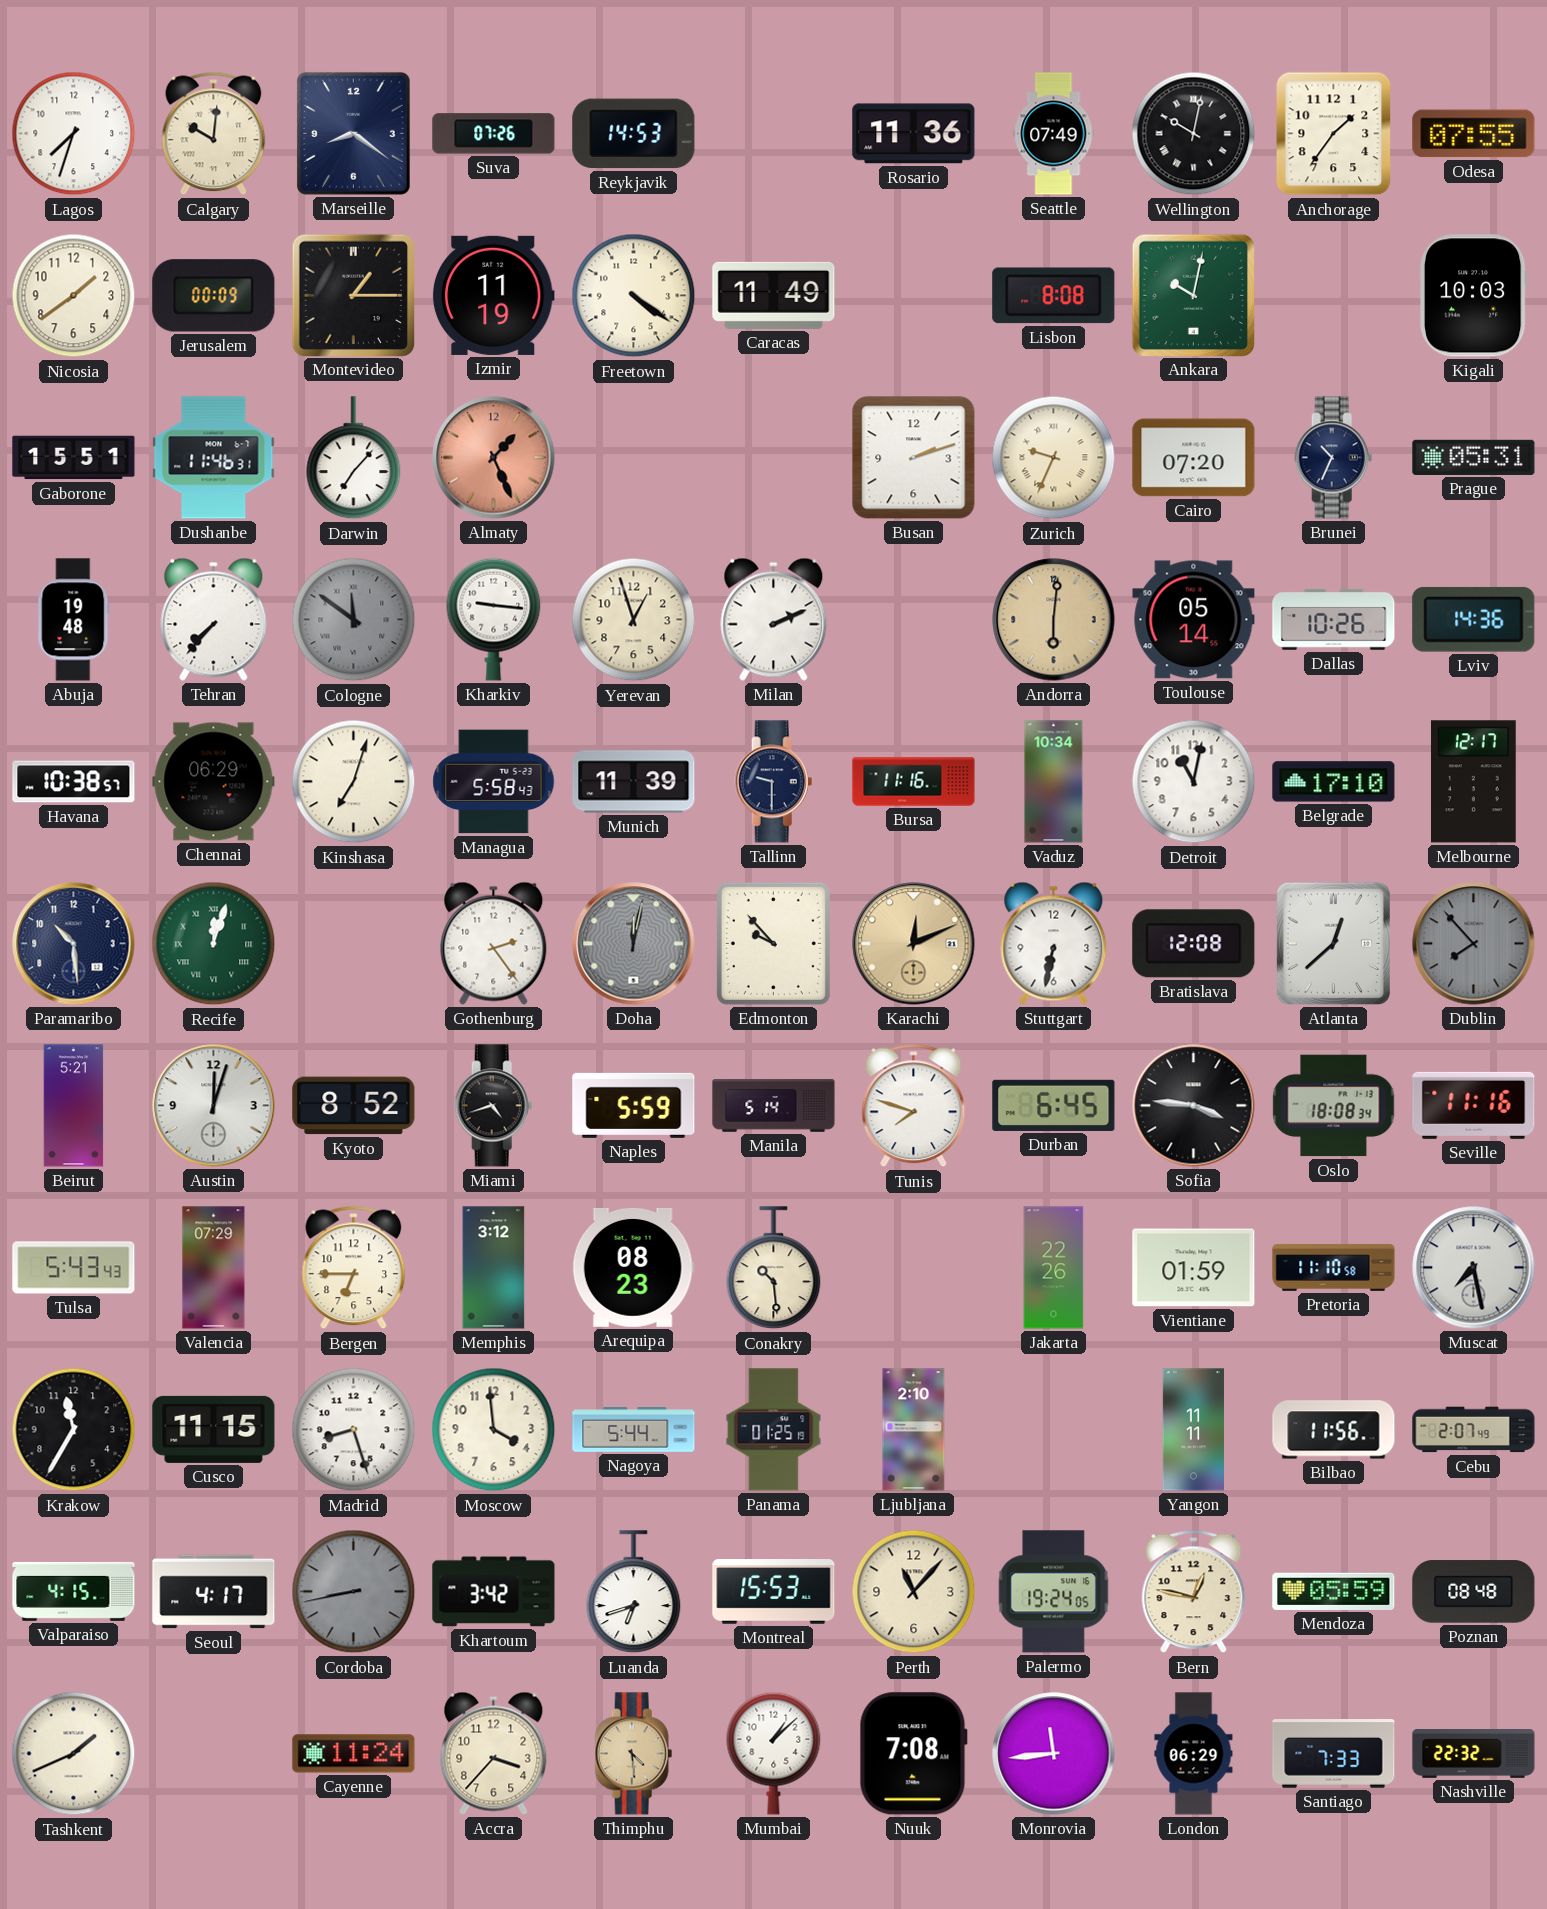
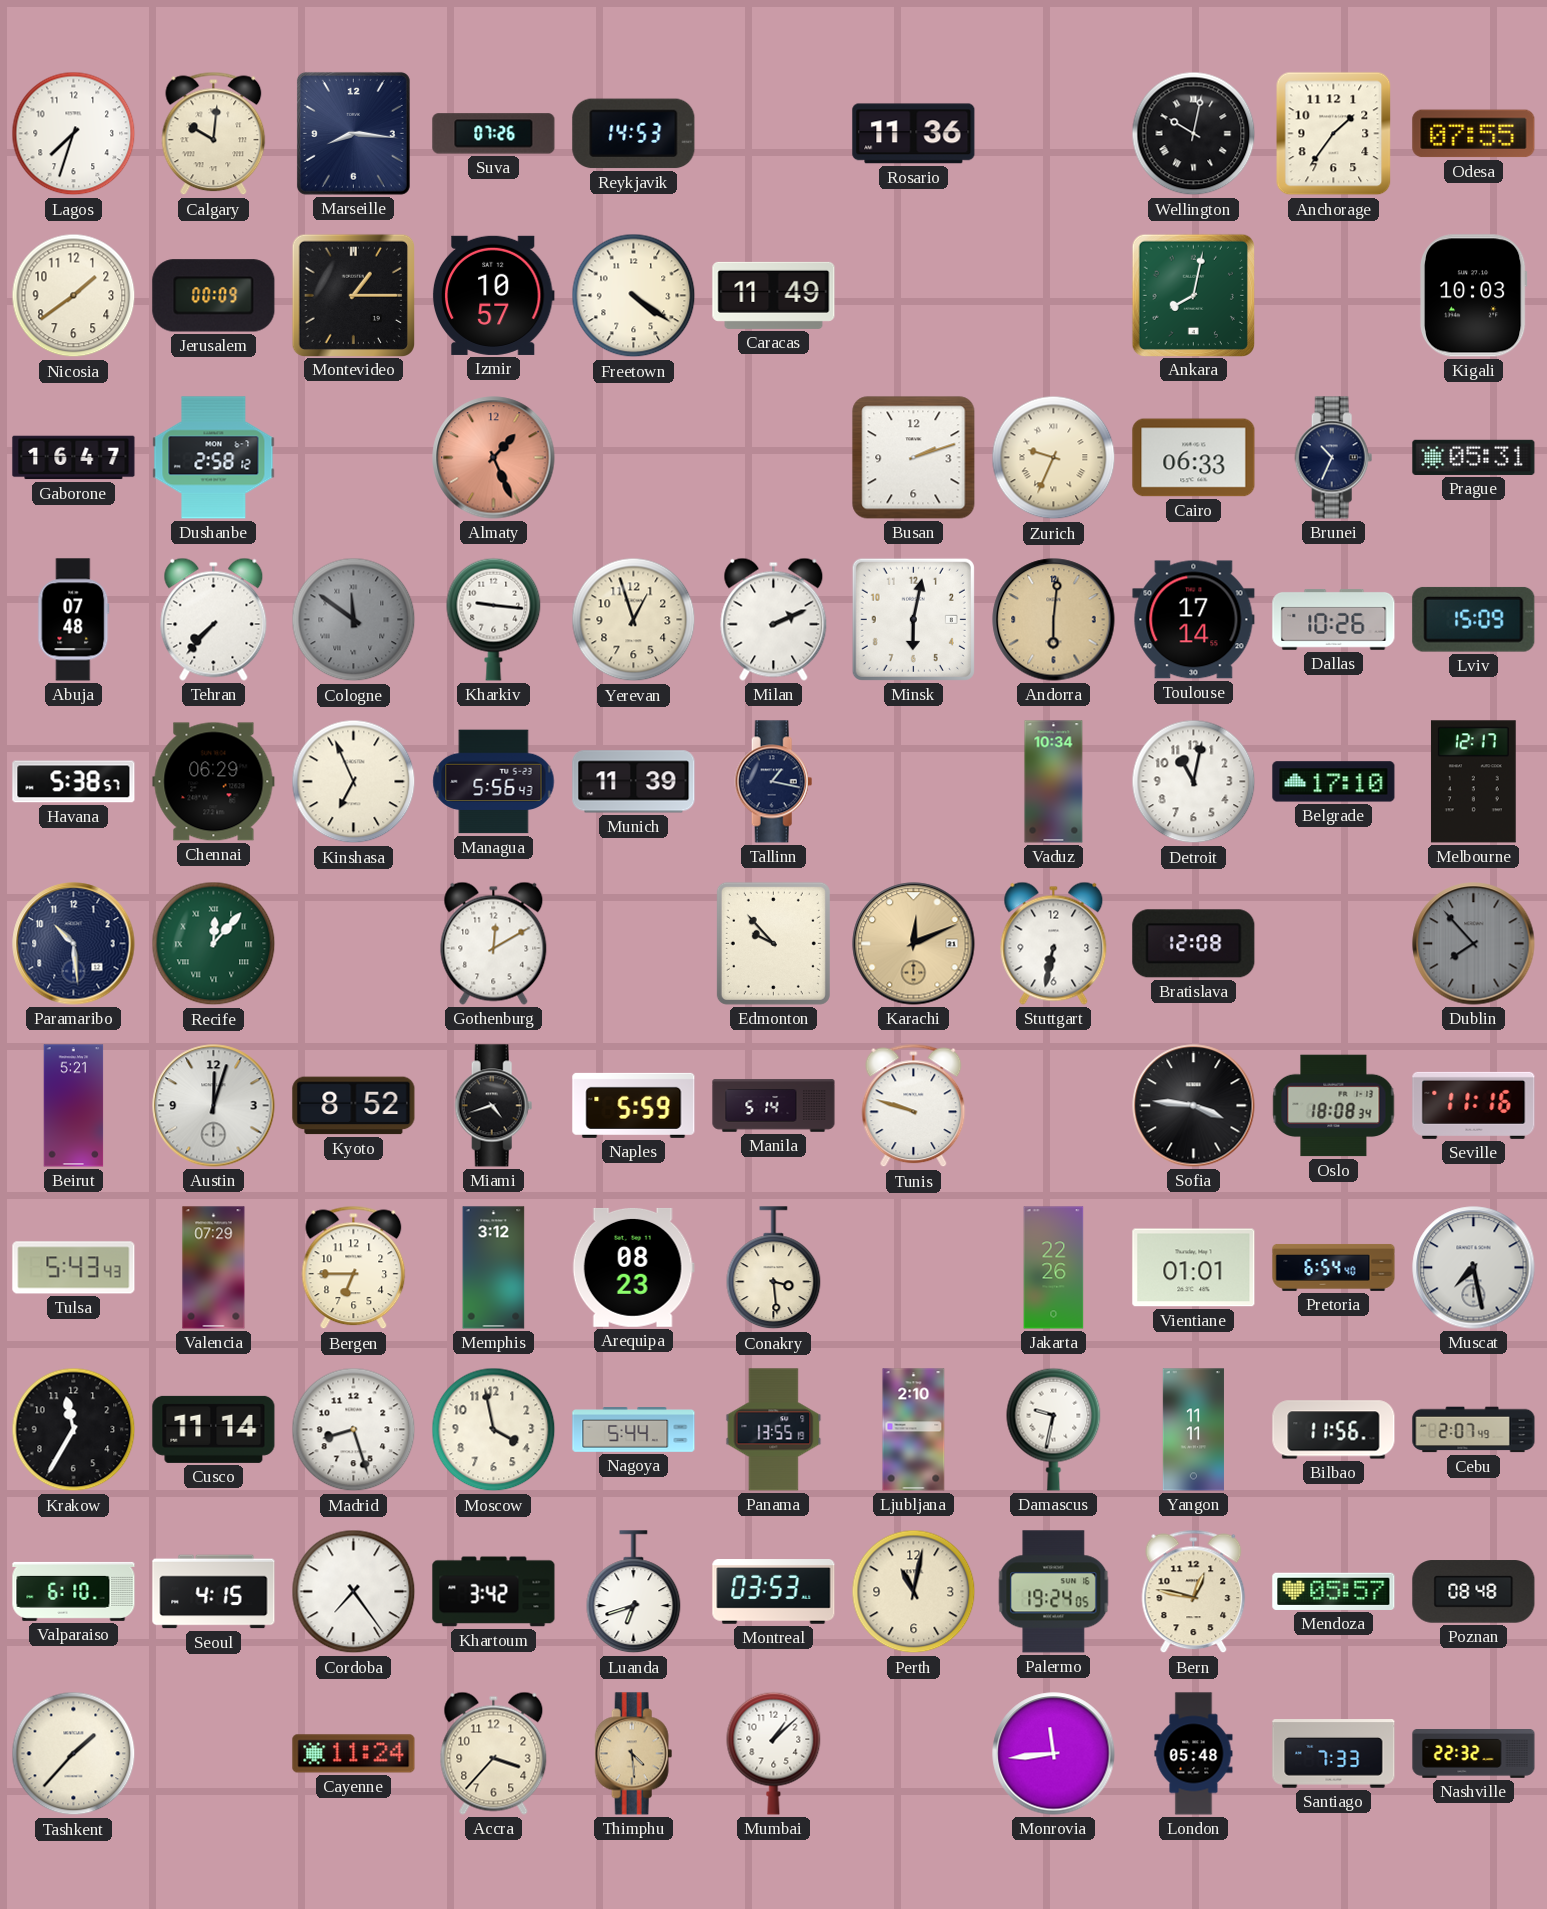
Marseille: 8:21 -> 8:16
Seattle: 07:49 -> none
Izmir: 11:19 -> 10:57
Lisbon: 8:08 -> none
Ankara: 10:02 -> 8:02
Gaborone: 15:51 -> 16:47
Dushanbe: 11:46 -> 2:58
Darwin: 7:07 -> none
Cairo: 07:20 -> 06:33
Abuja: 19:48 -> 07:48
Minsk: none -> 6:02
Toulouse: 05:14 -> 17:14
Lviv: 14:36 -> 15:09
Havana: 10:38 -> 5:38
Kinshasa: 7:03 -> 6:56
Managua: 5:58 -> 5:56
Tallinn: 9:30 -> 1:17
Bursa: 11:16 -> none
Recife: 12:03 -> 12:07
Gothenburg: 2:24 -> 12:10
Doha: 12:02 -> none
Atlanta: 12:38 -> none
Tunis: 7:48 -> 9:48
Durban: 6:45 -> none
Conakry: 10:29 -> 3:29
Vientiane: 01:59 -> 01:01
Pretoria: 11:10 -> 6:54
Cusco: 11:15 -> 11:14
Moscow: 3:59 -> 3:58
Panama: 01:25 -> 13:55
Damascus: none -> 9:32
Valparaiso: 4:15 -> 6:10
Seoul: 4:17 -> 4:15
Cordoba: 8:43 -> 7:24
Cordoba dial: grey -> white
Montreal: 15:53 -> 03:53
Perth: 11:07 -> 11:02
Mendoza: 05:59 -> 05:57
Tashkent: 1:41 -> 1:37
Nuuk: 7:08 -> none
London: 06:29 -> 05:48
